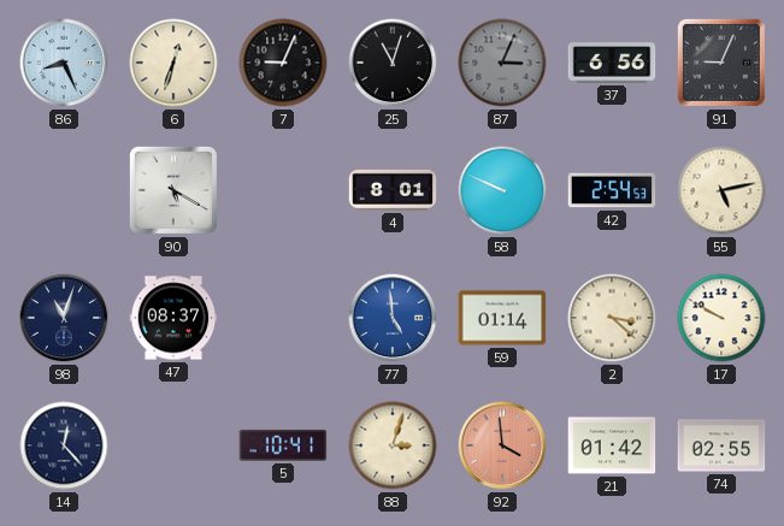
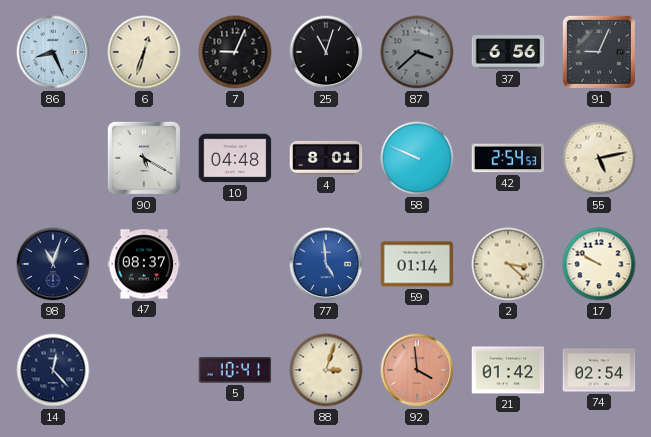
87: 3:04 -> 3:38
10: none -> 04:48
74: 02:55 -> 02:54
